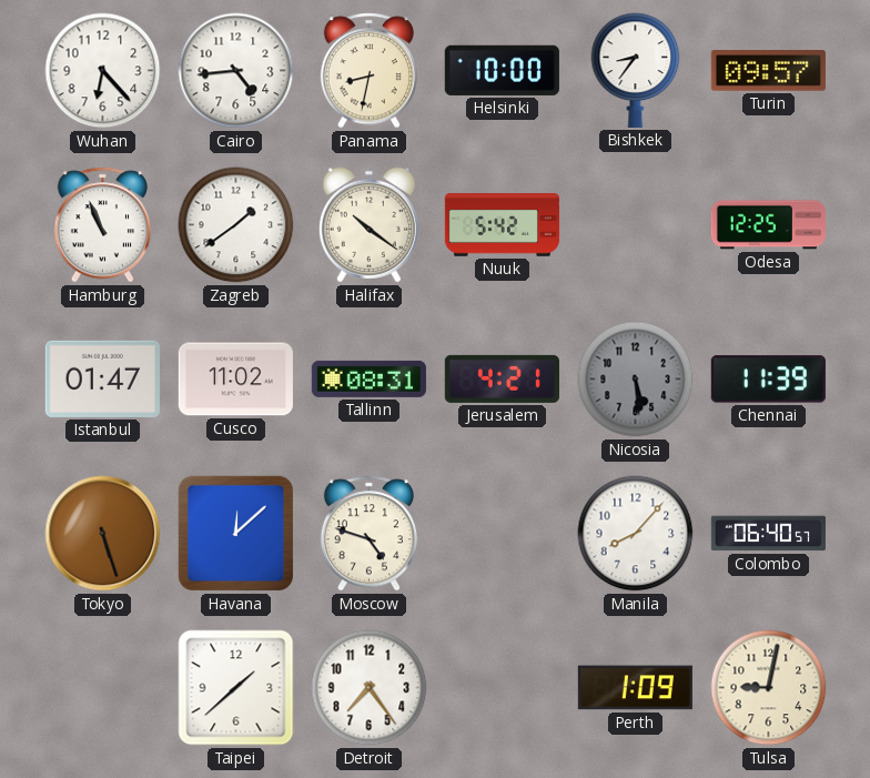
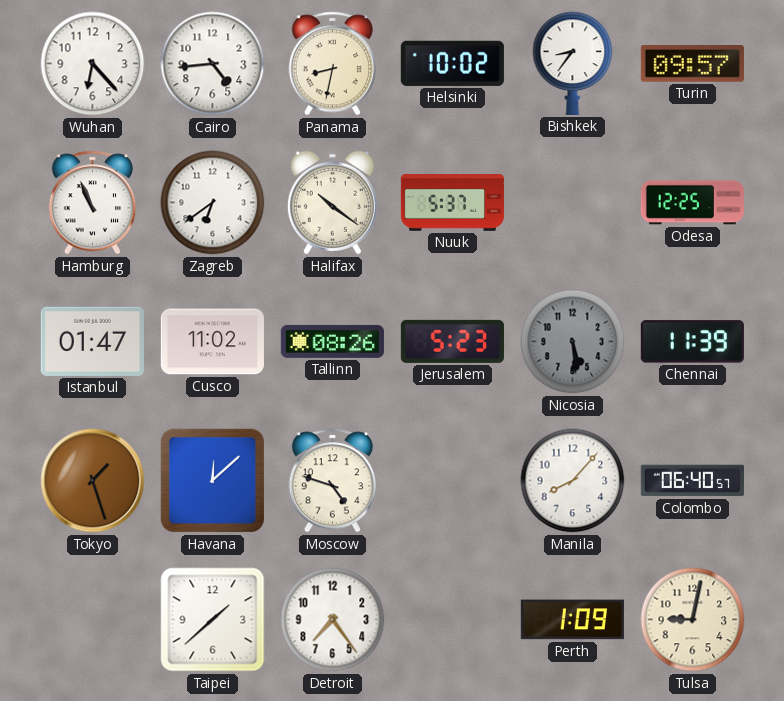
Helsinki: 10:00 -> 10:02
Zagreb: 1:39 -> 6:39
Nuuk: 5:42 -> 5:37
Tallinn: 08:31 -> 08:26
Jerusalem: 4:21 -> 5:23
Tokyo: 5:27 -> 1:27
